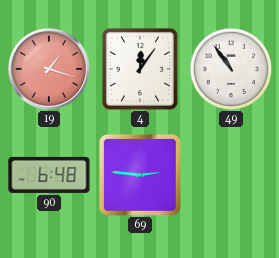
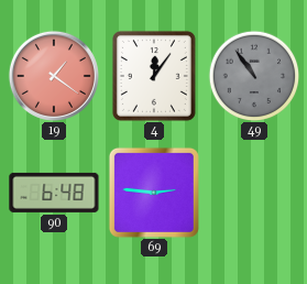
19: 1:18 -> 1:21
49 dial: white -> grey
